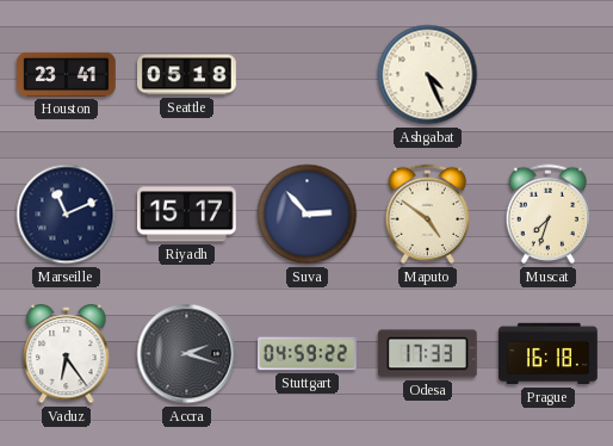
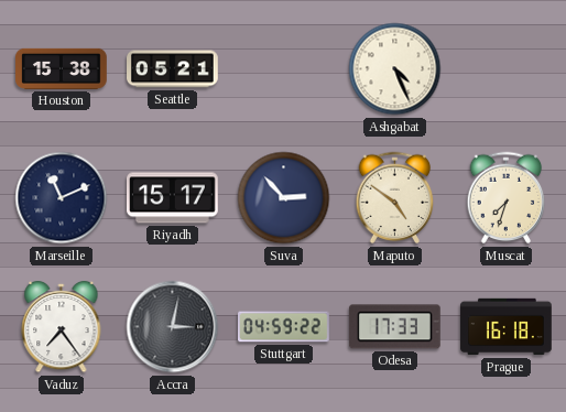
Houston: 23:41 -> 15:38
Seattle: 05:18 -> 05:21
Vaduz: 6:24 -> 7:24
Accra: 2:18 -> 3:02
